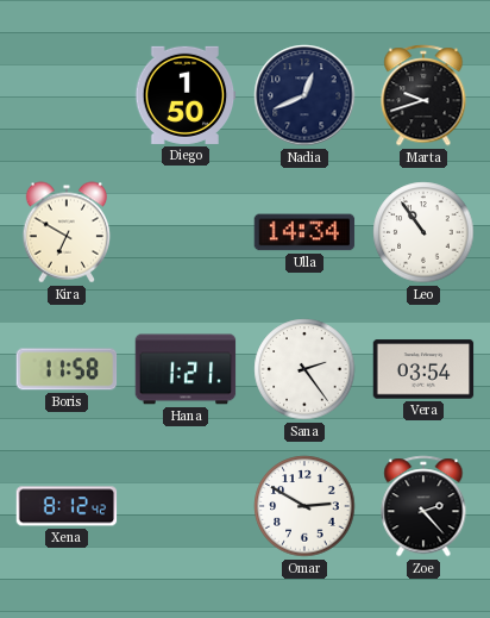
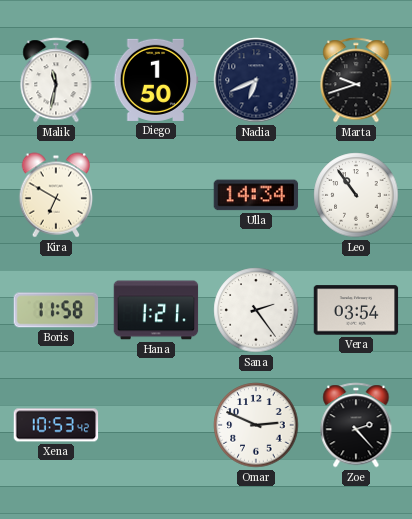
Malik: none -> 11:32
Nadia: 12:41 -> 6:41
Xena: 8:12 -> 10:53
Omar: 2:50 -> 2:49
